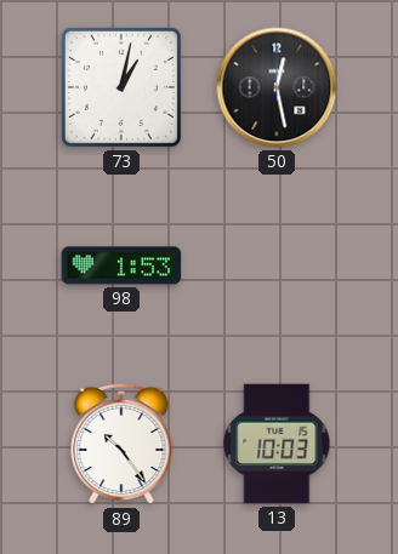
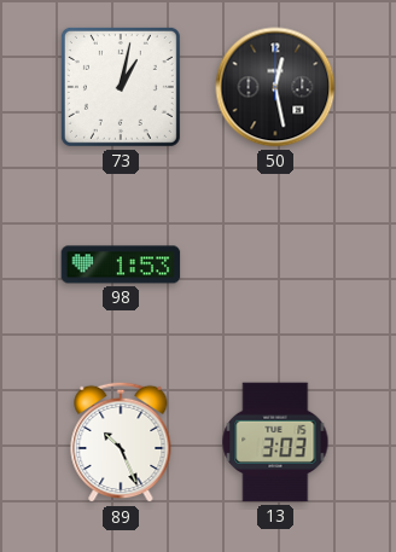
89: 10:24 -> 10:26
13: 10:03 -> 3:03
